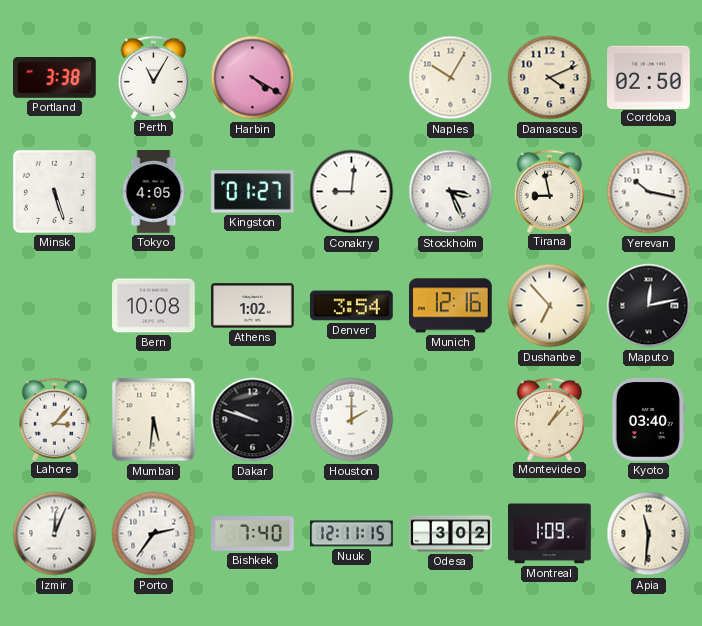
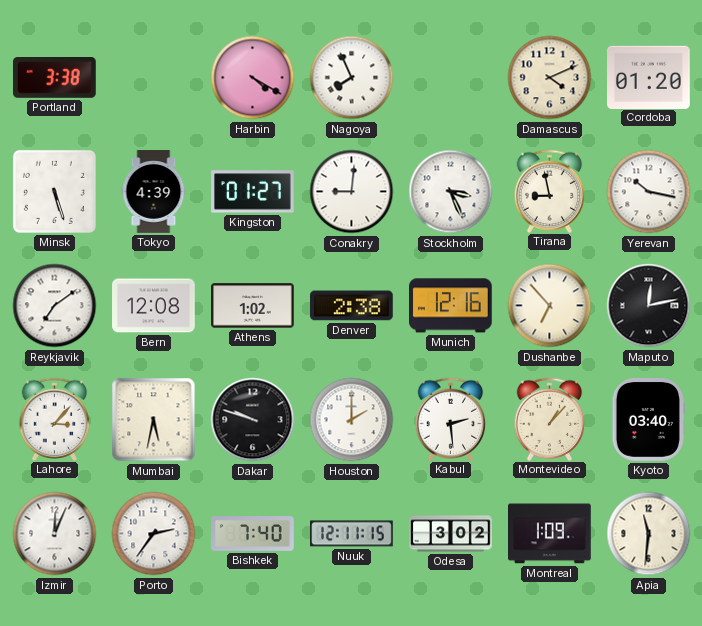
Perth: 11:05 -> none
Nagoya: none -> 7:56
Naples: 10:05 -> none
Cordoba: 02:50 -> 01:20
Tokyo: 4:05 -> 4:39
Reykjavik: none -> 7:09
Bern: 10:08 -> 12:08
Denver: 3:54 -> 2:38
Mumbai: 5:31 -> 5:32
Kabul: none -> 2:29
